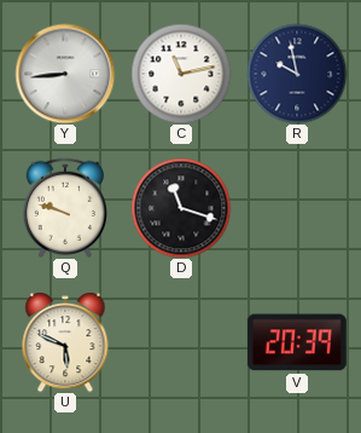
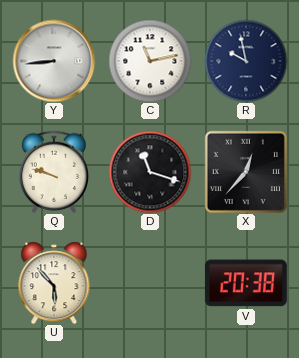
X: none -> 12:37
U: 5:49 -> 5:53
V: 20:39 -> 20:38
